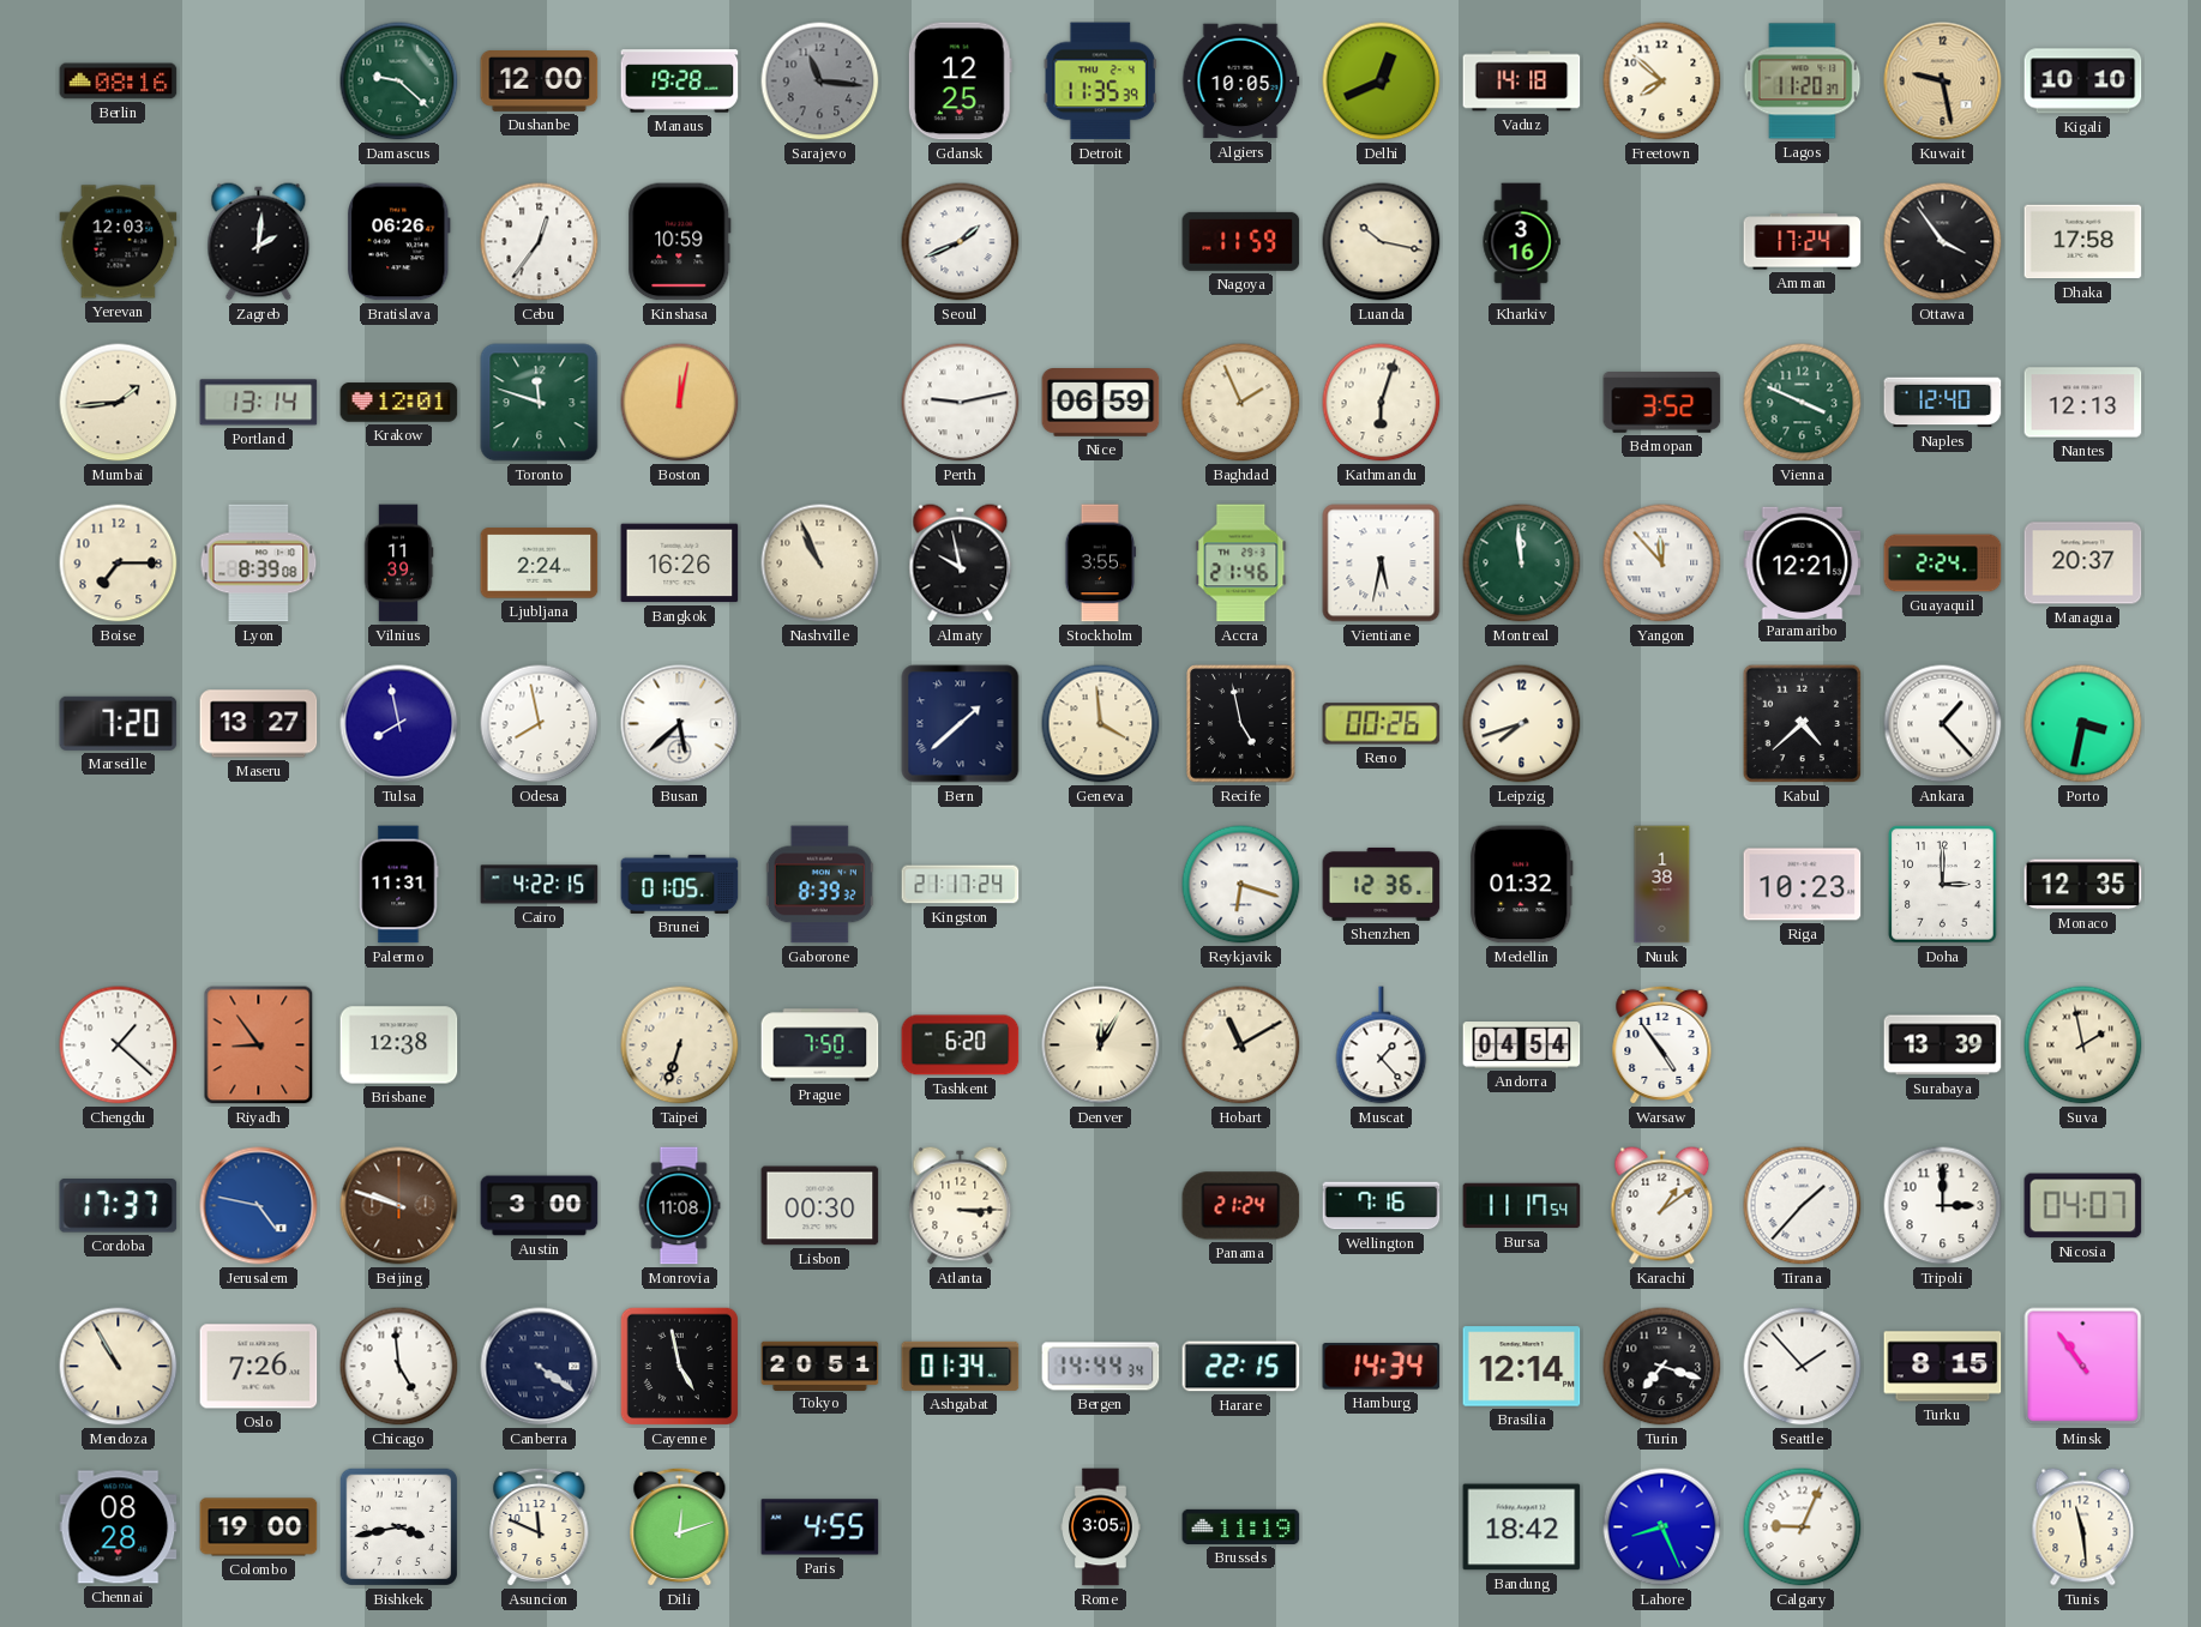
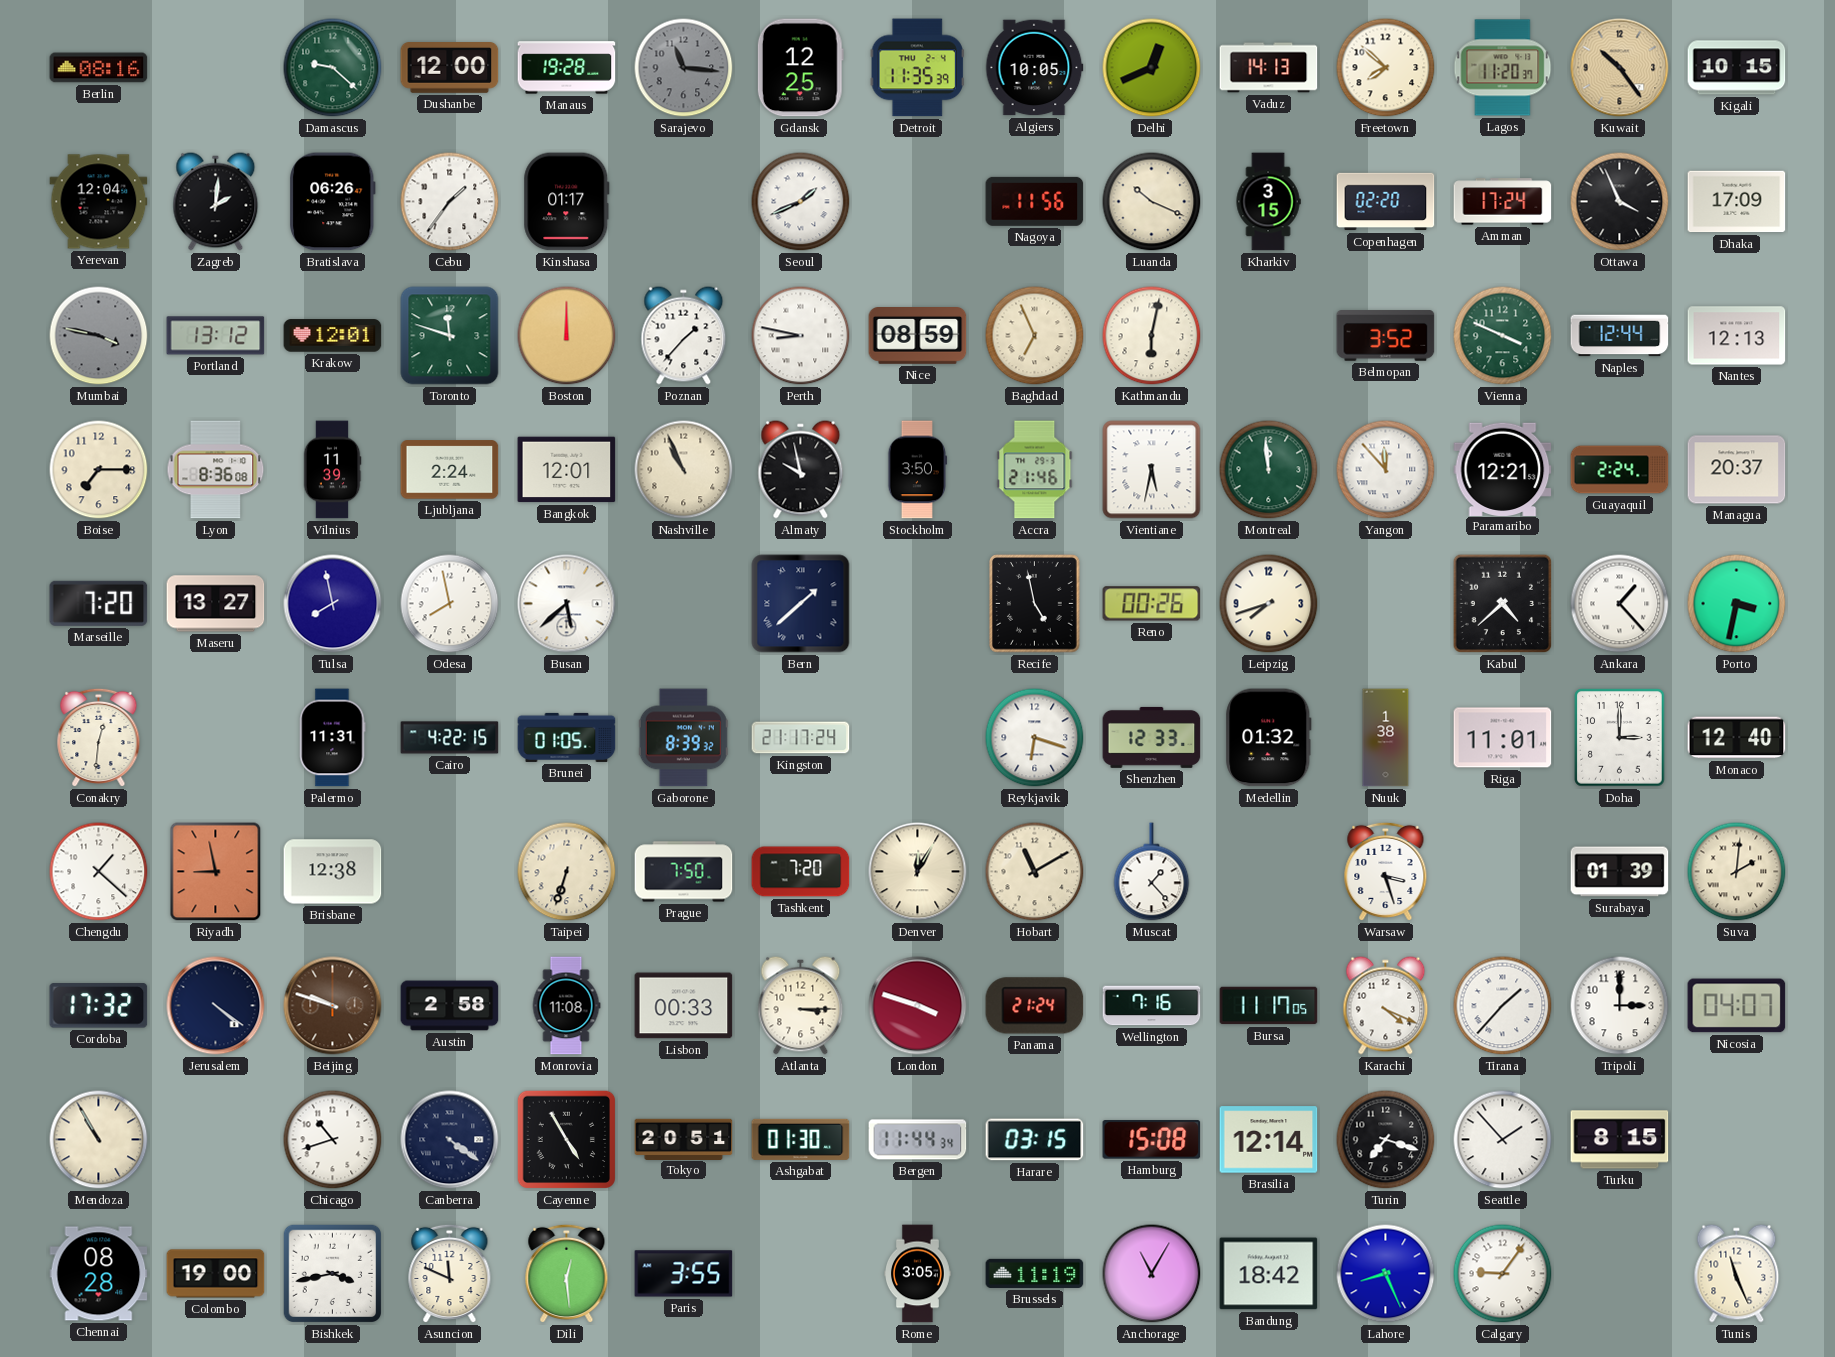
Vaduz: 14:18 -> 14:13
Kuwait: 9:28 -> 10:24
Kigali: 10:10 -> 10:15
Yerevan: 12:03 -> 12:04
Cebu: 12:36 -> 1:36
Kinshasa: 10:59 -> 01:17
Nagoya: 11:59 -> 11:56
Luanda: 10:17 -> 10:19
Kharkiv: 3:16 -> 3:15
Copenhagen: none -> 02:20
Ottawa: 3:54 -> 3:56
Dhaka: 17:58 -> 17:09
Mumbai: 1:44 -> 3:47
Mumbai dial: cream -> grey
Portland: 13:14 -> 13:12
Boston: 12:02 -> 12:00
Poznan: none -> 1:37
Perth: 9:13 -> 8:47
Nice: 06:59 -> 08:59
Baghdad: 1:56 -> 6:56
Kathmandu: 6:03 -> 6:02
Naples: 12:40 -> 12:44
Lyon: 8:39 -> 8:36
Bangkok: 16:26 -> 12:01
Stockholm: 3:55 -> 3:50
Geneva: 3:59 -> none
Conakry: none -> 12:31
Shenzhen: 12:36 -> 12:33
Riga: 10:23 -> 11:01
Monaco: 12:35 -> 12:40
Riyadh: 8:54 -> 8:58
Tashkent: 6:20 -> 7:20
Andorra: 04:54 -> none
Warsaw: 4:54 -> 3:27
Surabaya: 13:39 -> 01:39
Suva: 1:58 -> 2:01
Cordoba: 17:37 -> 17:32
Jerusalem: 4:47 -> 4:21
Jerusalem dial: blue -> navy
Austin: 3:00 -> 2:58
Lisbon: 00:30 -> 00:33
London: none -> 3:48
Bursa: 11:17:54 -> 11:17:05
Karachi: 1:09 -> 4:19
Oslo: 7:26 -> none
Chicago: 4:59 -> 10:42
Cayenne: 4:58 -> 4:55
Ashgabat: 01:34 -> 01:30
Bergen: 14:44 -> 11:44
Harare: 22:15 -> 03:15
Hamburg: 14:34 -> 15:08
Minsk: 10:54 -> none
Dili: 12:12 -> 12:29
Paris: 4:55 -> 3:55
Anchorage: none -> 11:05
Calgary: 9:04 -> 9:06
Tunis: 11:29 -> 11:26
